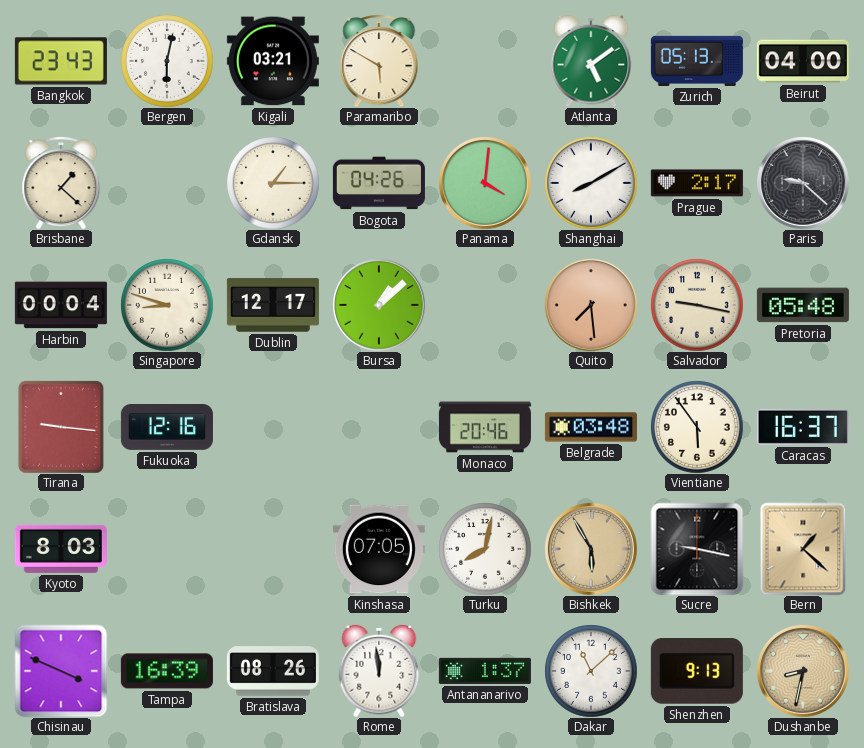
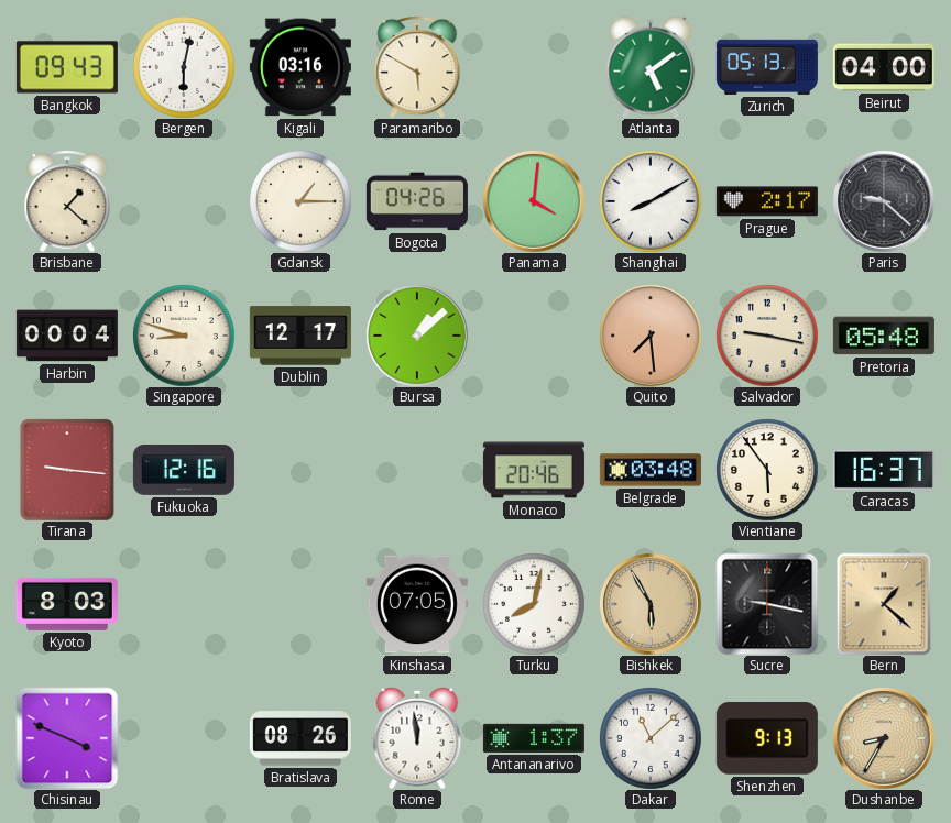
Bangkok: 23:43 -> 09:43
Kigali: 03:21 -> 03:16
Tampa: 16:39 -> none
Dushanbe: 8:32 -> 8:35
